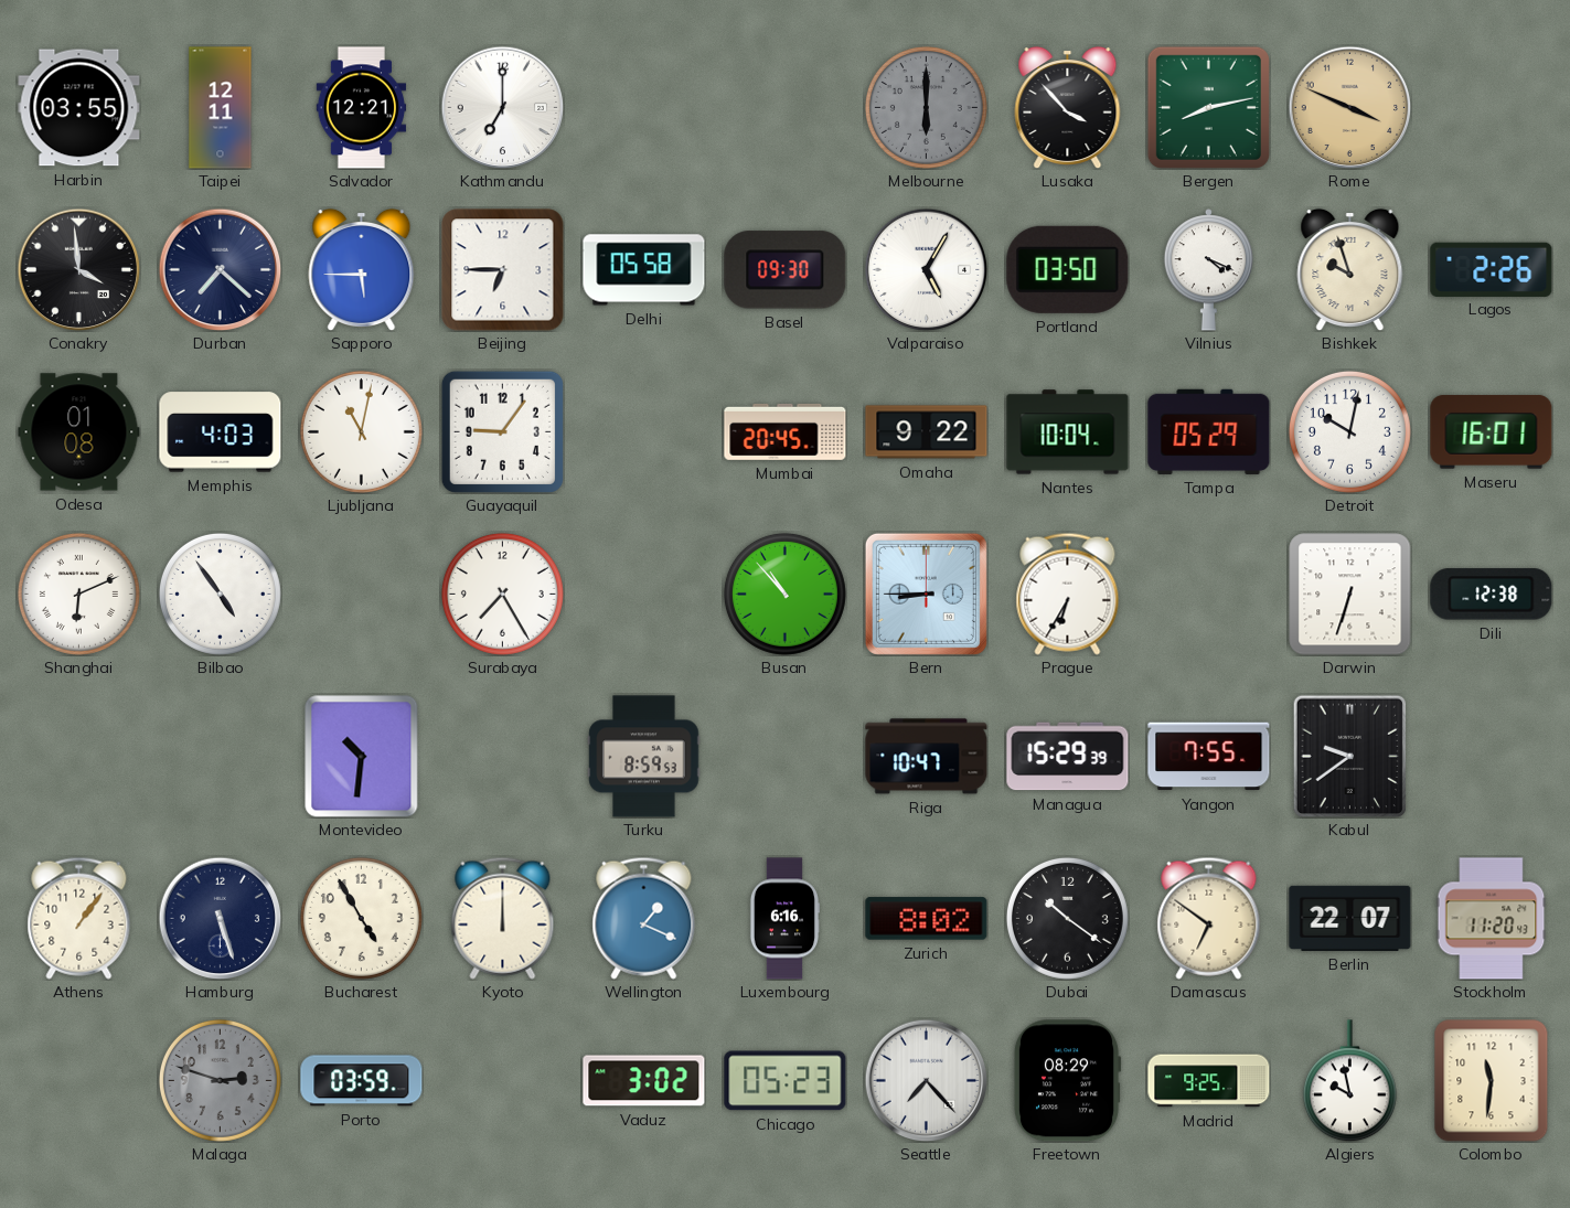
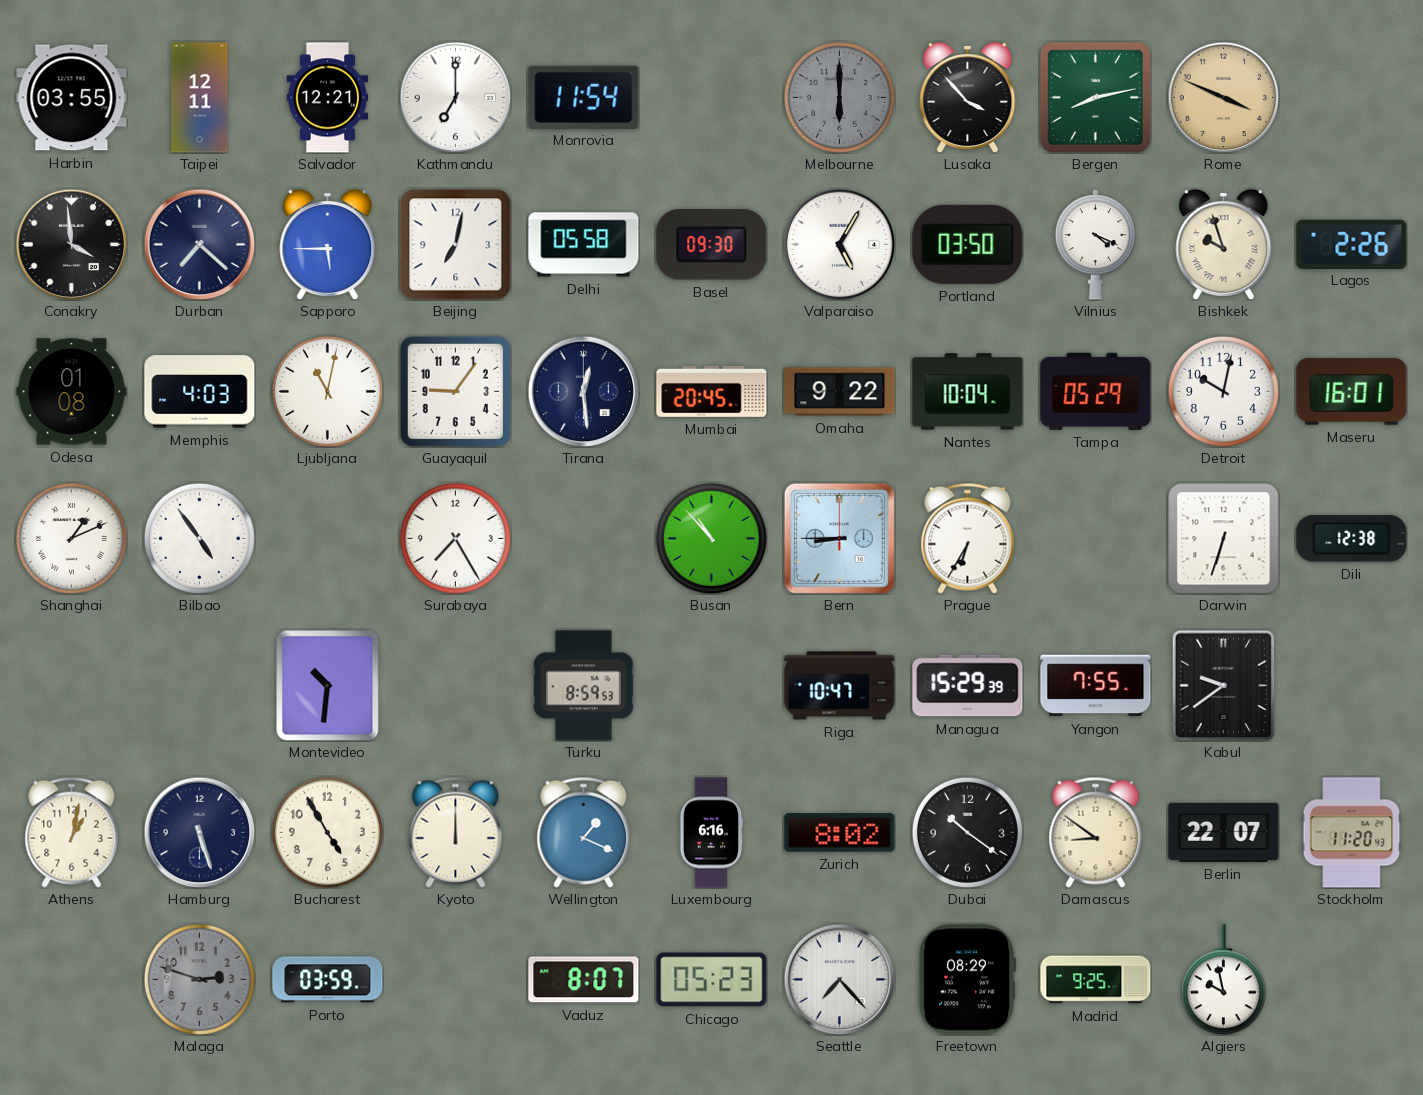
Monrovia: none -> 11:54
Beijing: 6:45 -> 7:02
Tirana: none -> 12:29
Shanghai: 6:11 -> 1:11
Athens: 1:06 -> 1:02
Damascus: 6:51 -> 8:51
Vaduz: 3:02 -> 8:07
Colombo: 11:31 -> none
